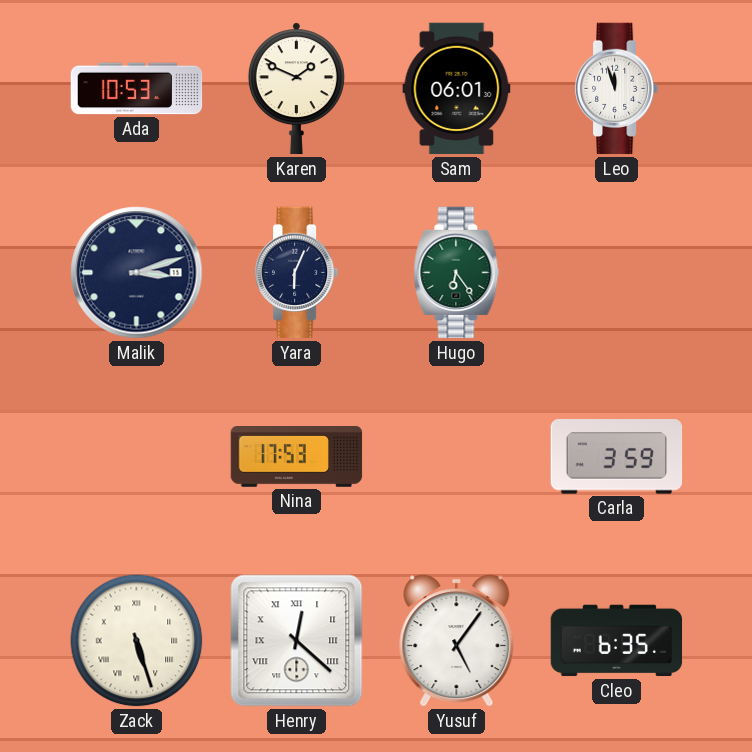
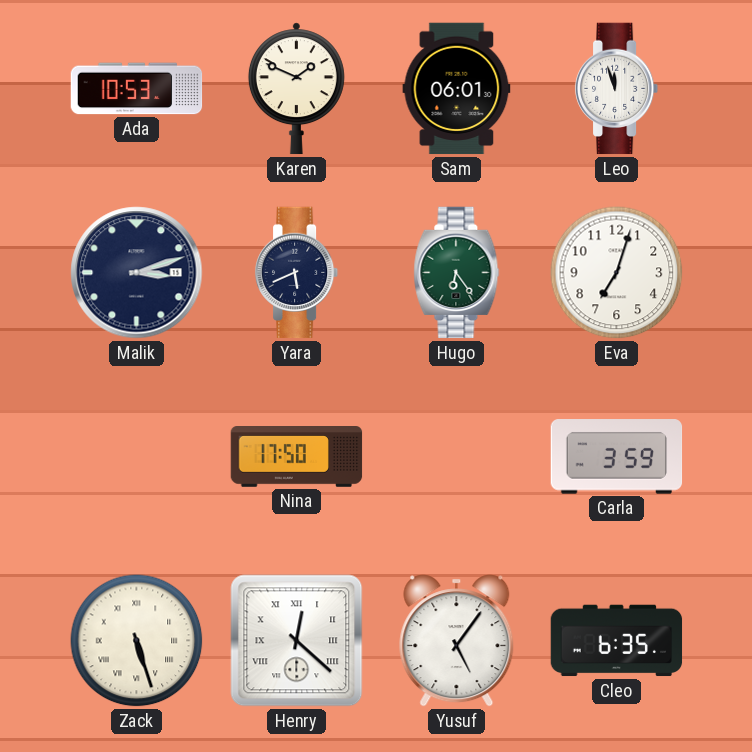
Yara: 6:04 -> 5:41
Eva: none -> 7:03
Nina: 17:53 -> 17:50
